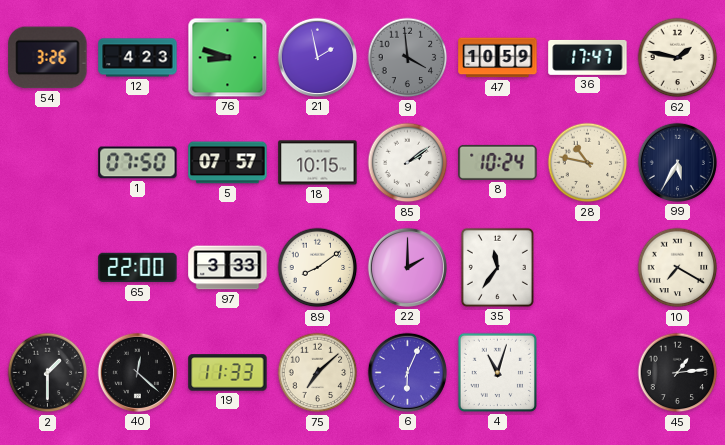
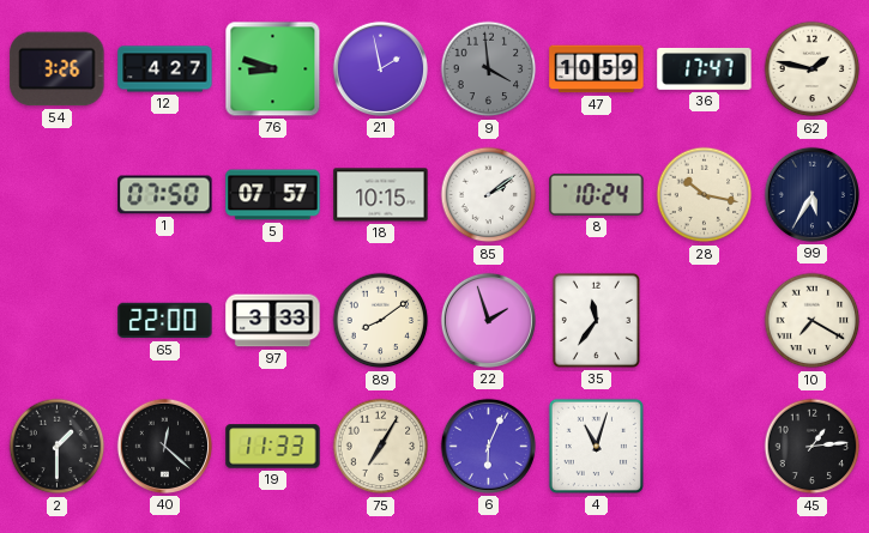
12: 4:23 -> 4:27
28: 10:47 -> 10:17
22: 2:00 -> 1:57
75: 7:08 -> 7:05
